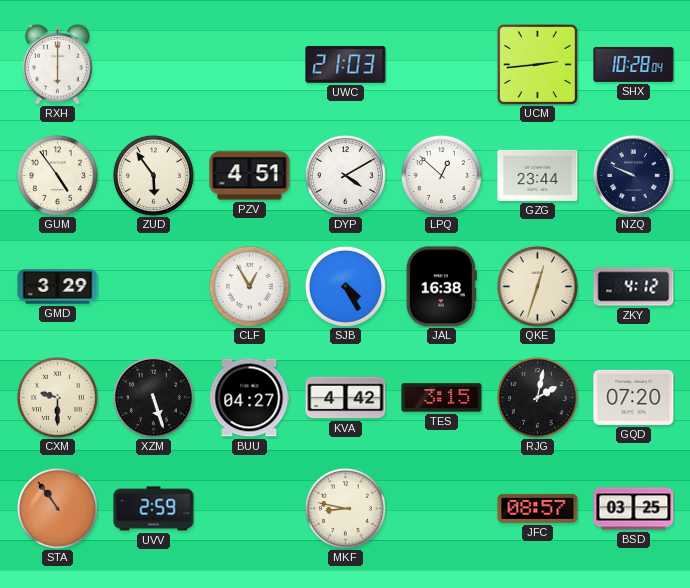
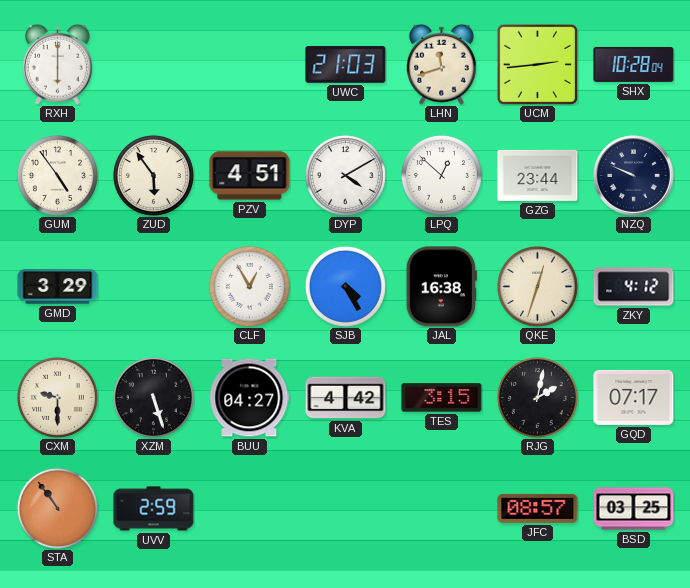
LHN: none -> 11:42
GQD: 07:20 -> 07:17
MKF: 8:47 -> none
